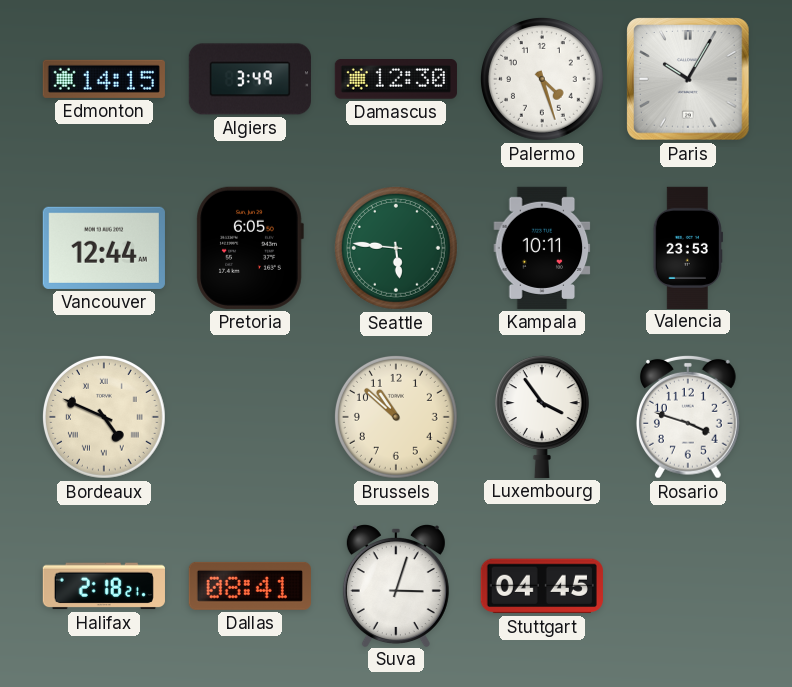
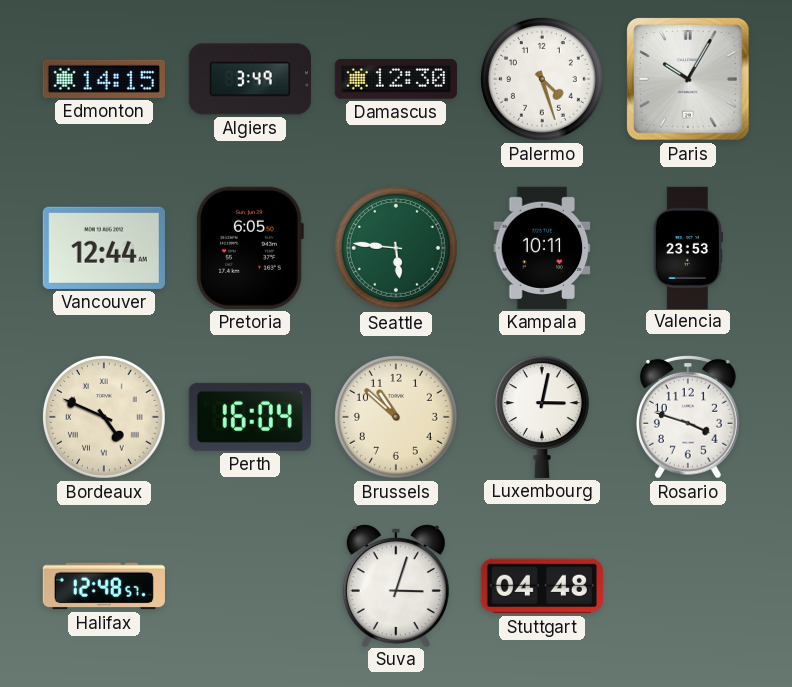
Perth: none -> 16:04
Luxembourg: 3:54 -> 3:02
Halifax: 2:18 -> 12:48
Dallas: 08:41 -> none
Stuttgart: 04:45 -> 04:48
